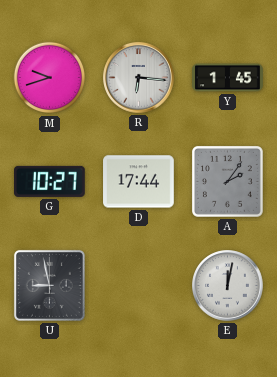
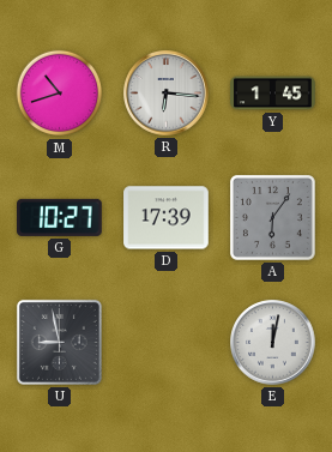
M: 9:42 -> 10:42
D: 17:44 -> 17:39
A: 2:06 -> 6:06
